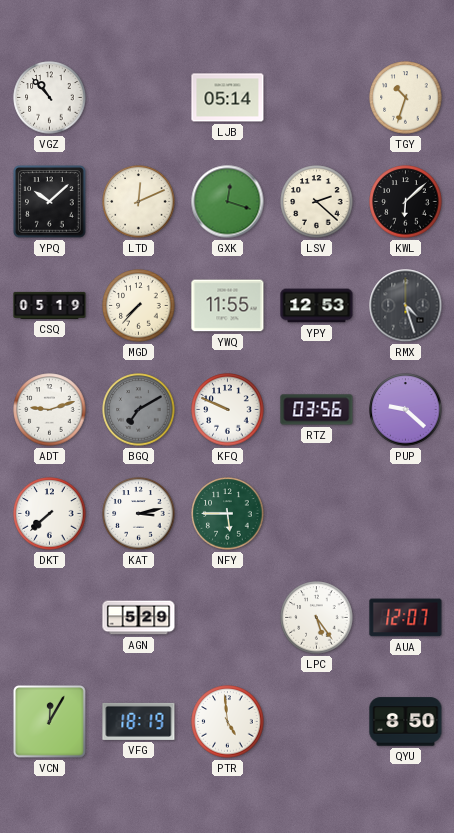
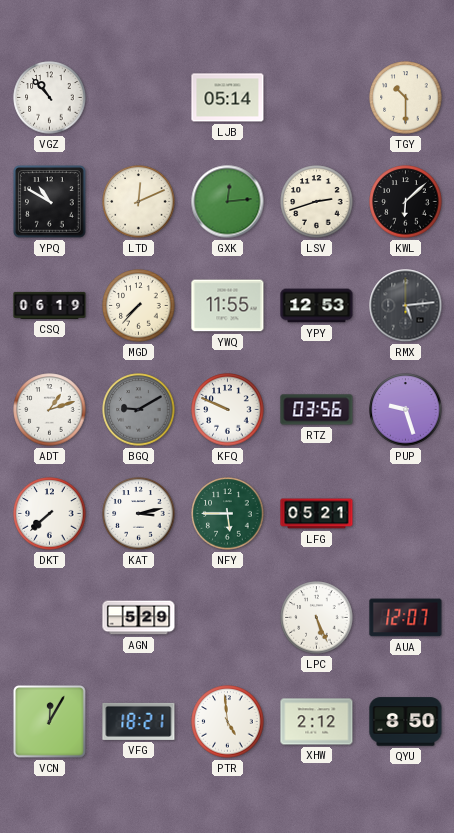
TGY: 10:33 -> 10:30
YPQ: 10:08 -> 10:50
GXK: 12:18 -> 12:14
LSV: 2:22 -> 2:42
CSQ: 05:19 -> 06:19
RMX: 4:27 -> 5:14
ADT: 9:12 -> 1:12
BGQ: 7:10 -> 9:10
PUP: 9:22 -> 9:27
LFG: none -> 05:21
LPC: 5:24 -> 5:26
VFG: 18:19 -> 18:21
XHW: none -> 2:12
